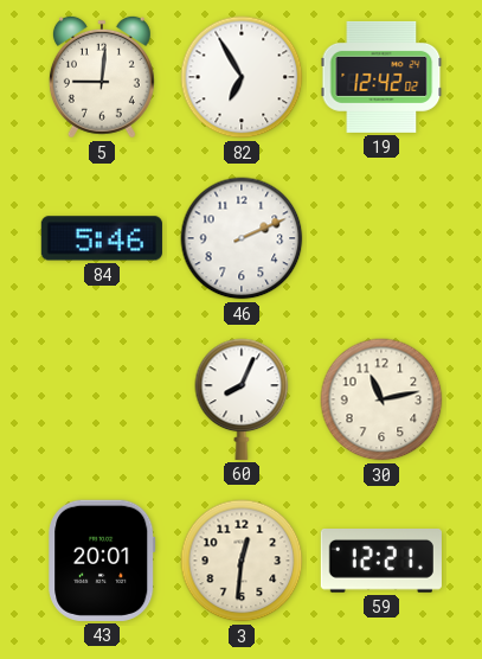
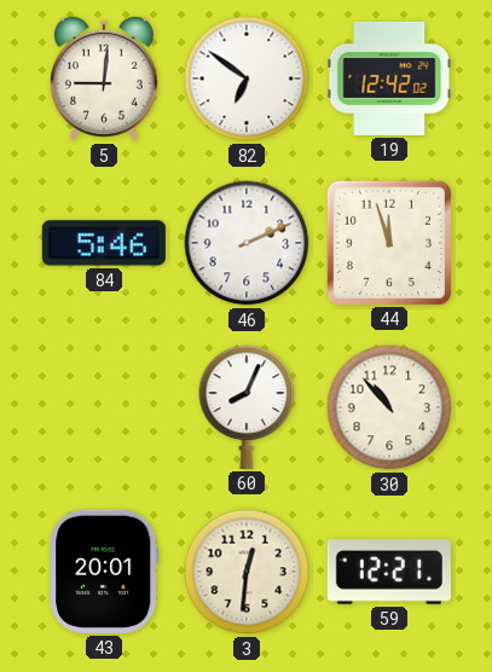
82: 6:55 -> 6:51
44: none -> 11:57
30: 11:13 -> 10:53
